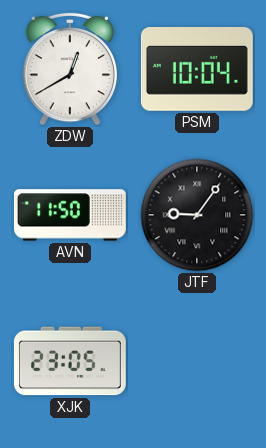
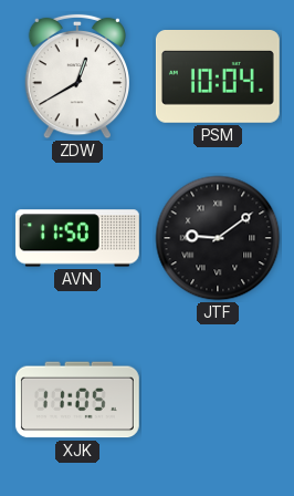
JTF: 9:06 -> 9:09
XJK: 23:05 -> 11:05
